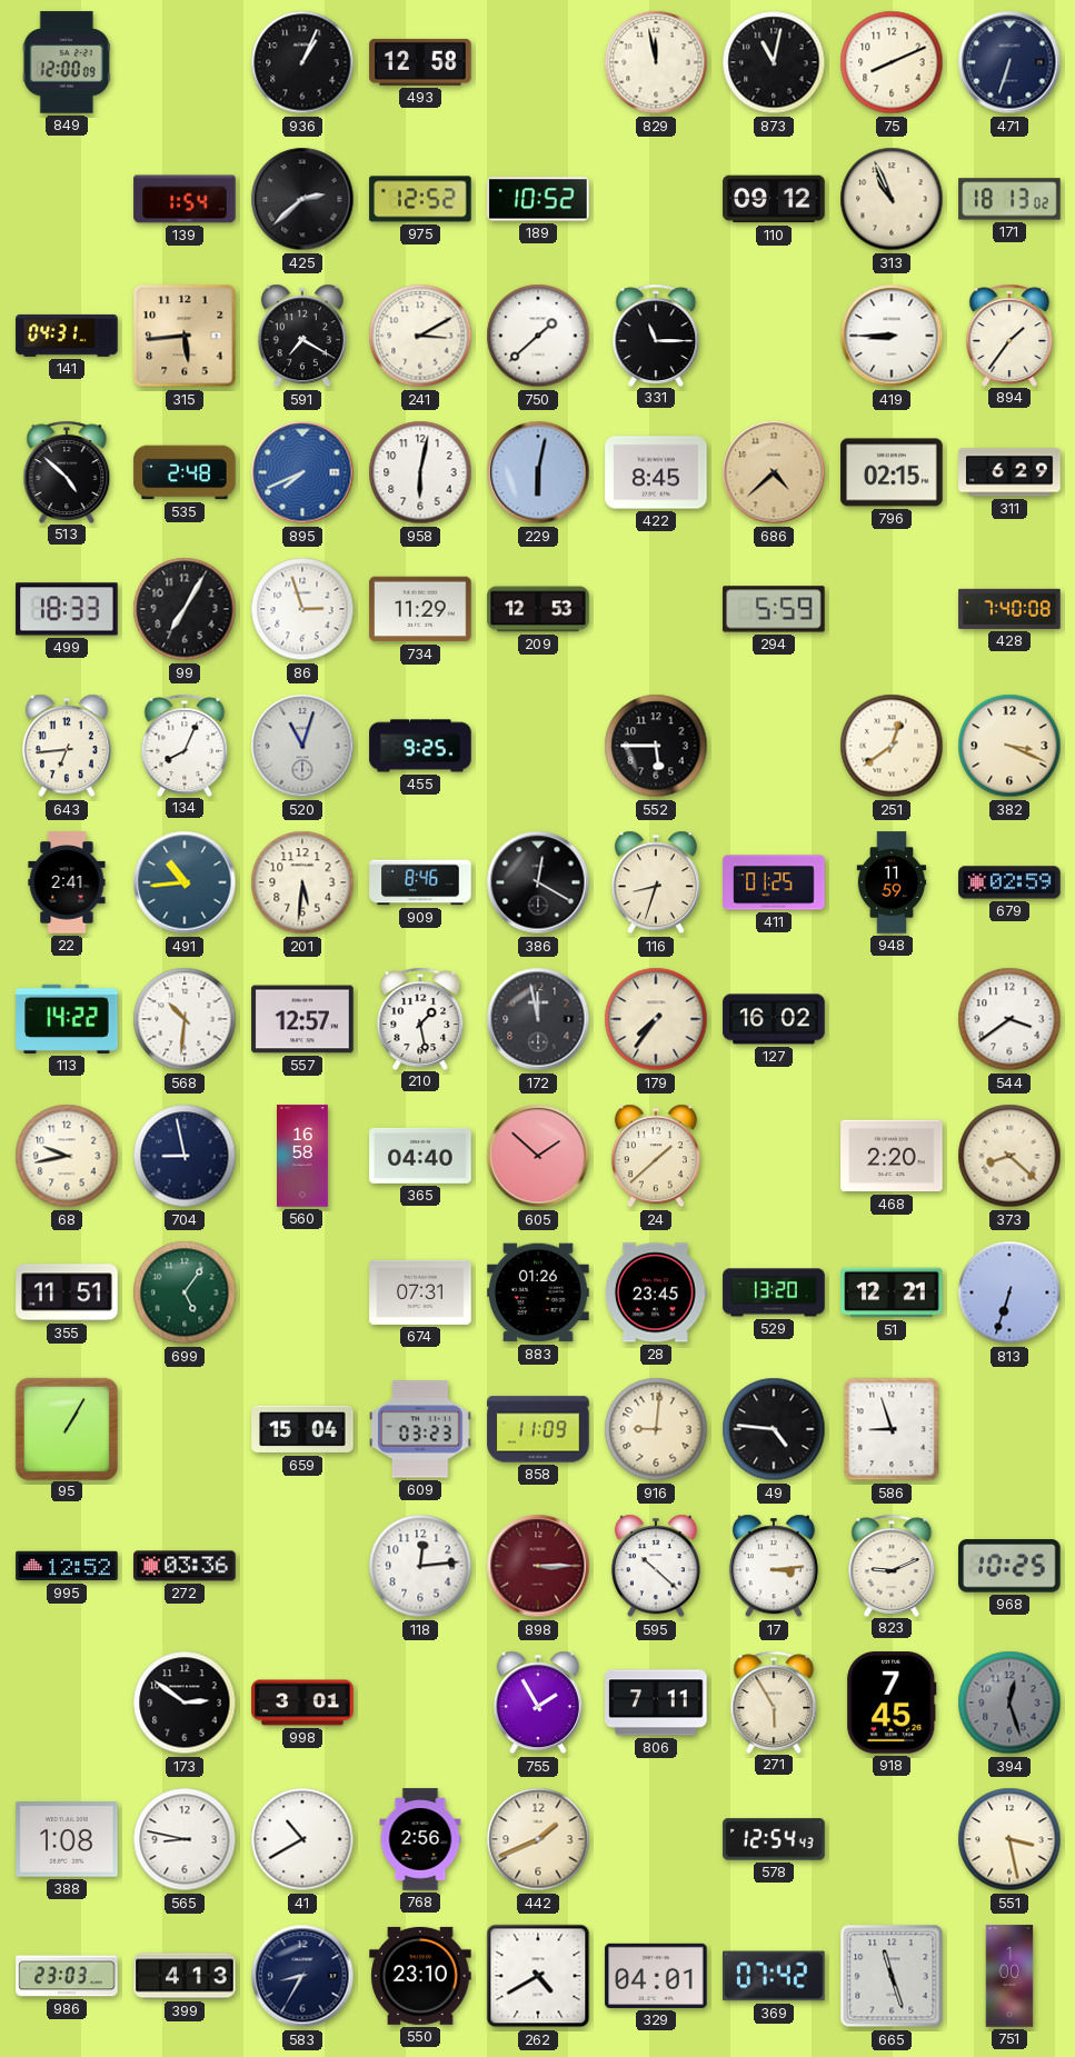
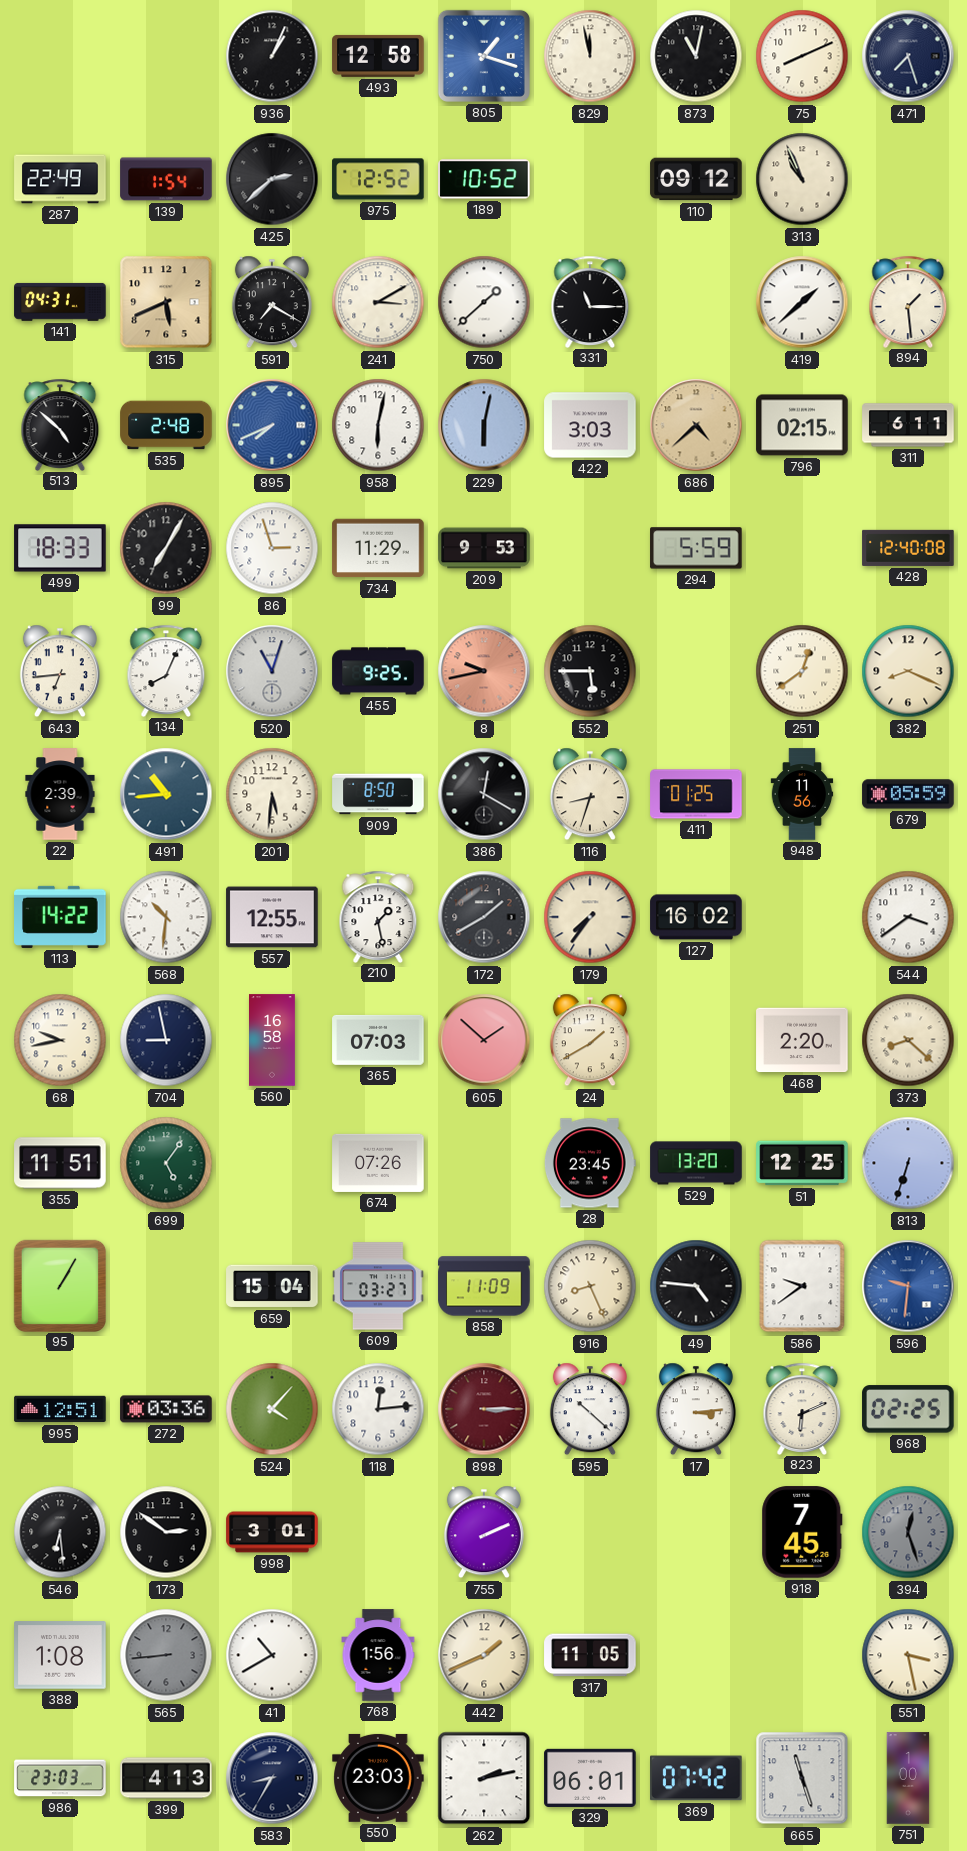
849: 12:00 -> none
805: none -> 1:18
471: 6:33 -> 7:27
287: none -> 22:49
171: 18:13 -> none
315: 5:44 -> 5:41
419: 8:45 -> 1:38
894: 1:36 -> 1:29
422: 8:45 -> 3:03
311: 6:29 -> 6:11
209: 12:53 -> 9:53
428: 7:40 -> 12:40
8: none -> 9:43
382: 3:19 -> 8:19
22: 2:41 -> 2:39
909: 8:46 -> 8:50
948: 11:59 -> 11:56
679: 02:59 -> 05:59
557: 12:57 -> 12:55
172: 11:58 -> 1:40
365: 04:40 -> 07:03
24: 1:38 -> 1:40
674: 07:31 -> 07:26
883: 01:26 -> none
51: 12:21 -> 12:25
609: 03:23 -> 03:27
916: 9:01 -> 8:26
586: 8:57 -> 9:39
596: none -> 9:31
995: 12:52 -> 12:51
524: none -> 4:07
823: 9:11 -> 6:11
968: 10:25 -> 02:25
546: none -> 6:29
755: 1:55 -> 2:11
806: 7:11 -> none
271: 5:55 -> none
565: 8:47 -> 8:44
565 dial: white -> grey
768: 2:56 -> 1:56
317: none -> 11:05
578: 12:54 -> none
550: 23:10 -> 23:03
262: 4:40 -> 2:13
329: 04:01 -> 06:01
